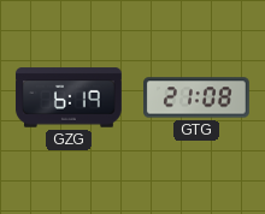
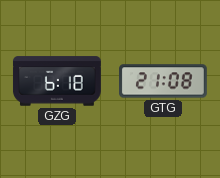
GZG: 6:19 -> 6:18
